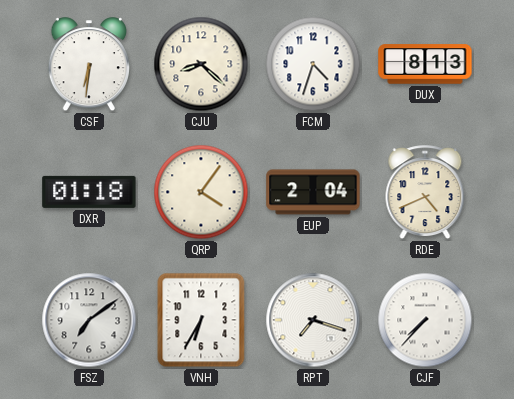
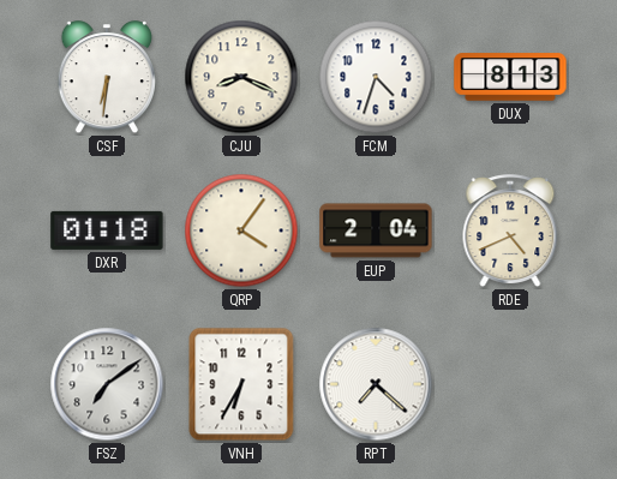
CJU: 8:22 -> 8:19
RPT: 7:18 -> 7:22
CJF: 7:37 -> none
